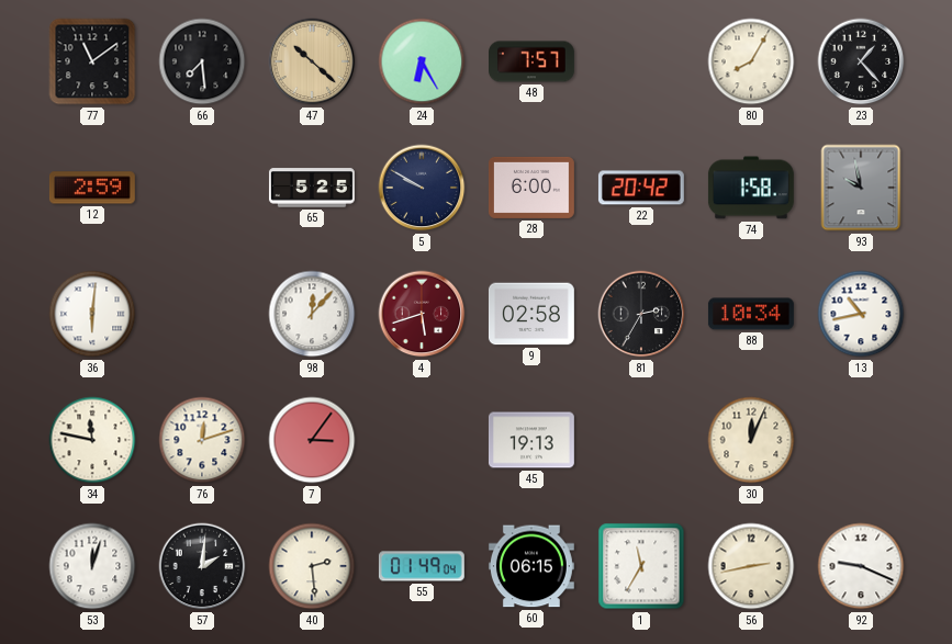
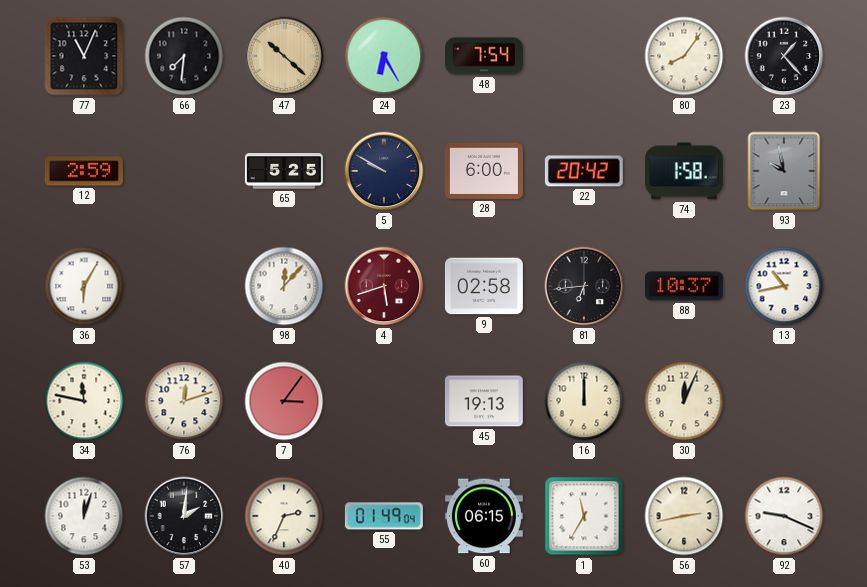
77: 11:09 -> 11:04
66: 7:29 -> 7:31
48: 7:57 -> 7:54
80: 8:05 -> 8:06
36: 6:01 -> 6:05
81: 2:35 -> 6:44
88: 10:34 -> 10:37
16: none -> 12:00
40: 2:29 -> 2:34
